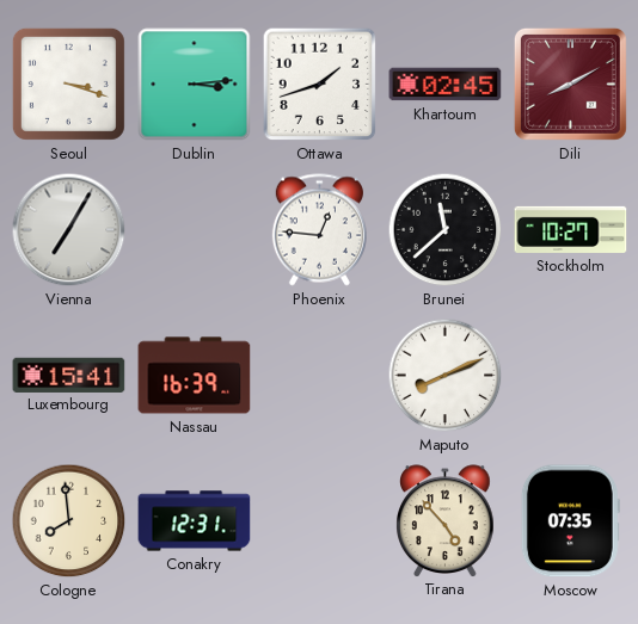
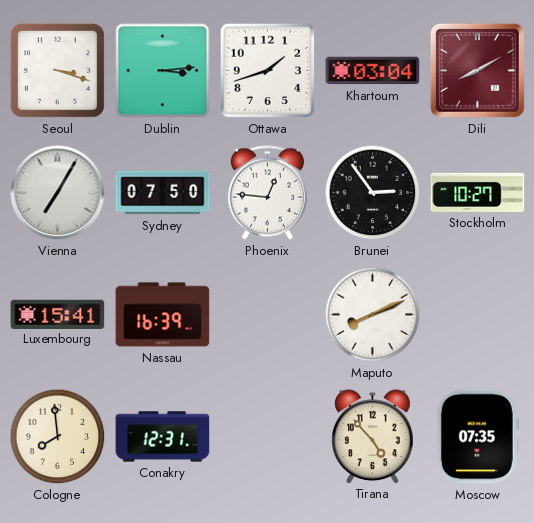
Khartoum: 02:45 -> 03:04
Sydney: none -> 07:50
Brunei: 11:38 -> 2:54
